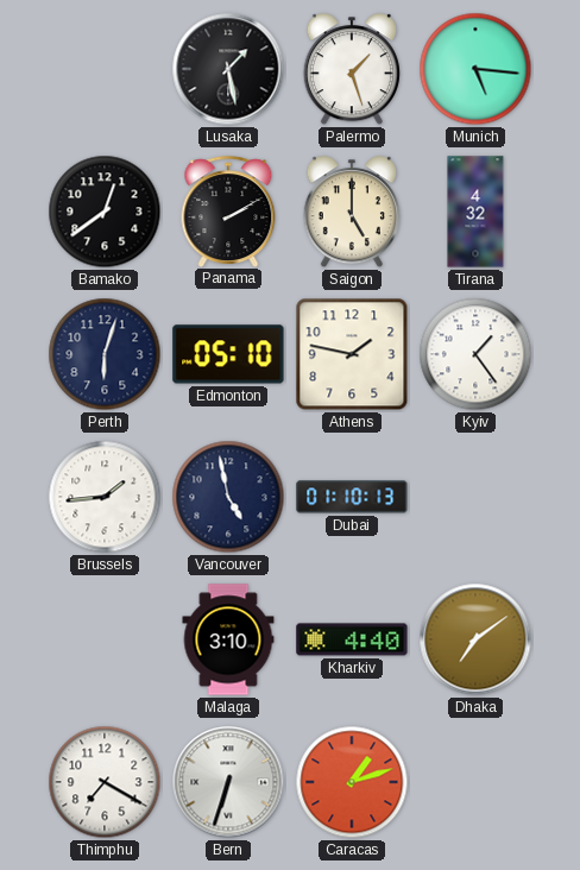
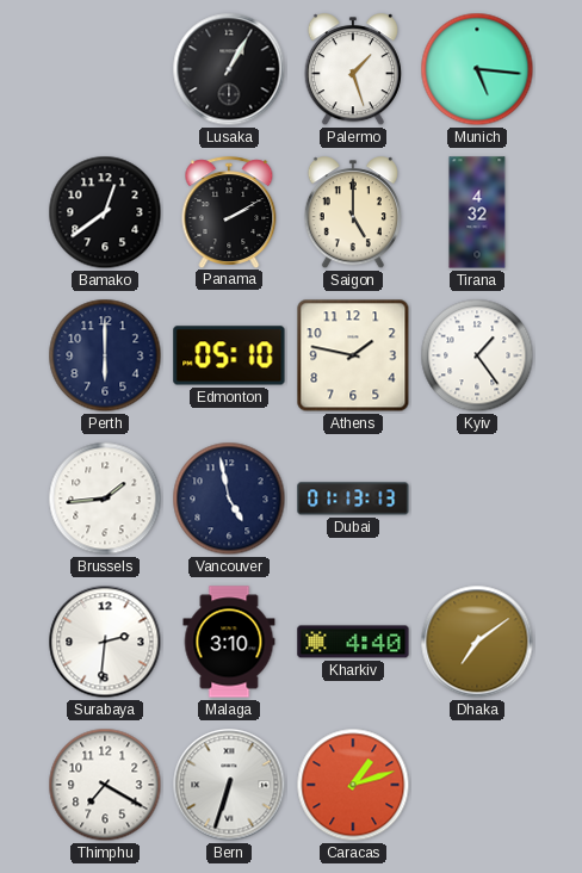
Lusaka: 1:28 -> 1:05
Perth: 6:03 -> 6:00
Dubai: 01:10 -> 01:13
Surabaya: none -> 2:31
